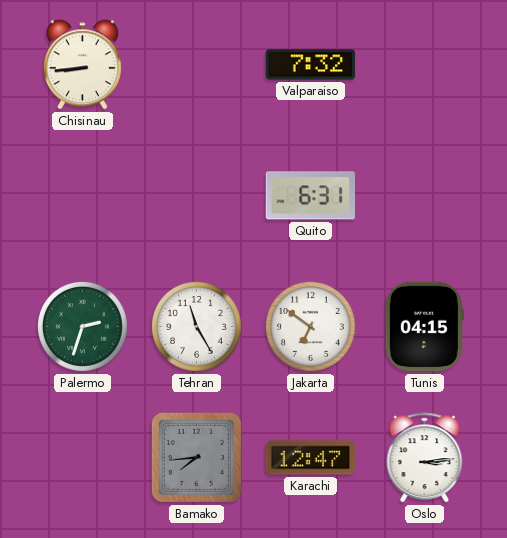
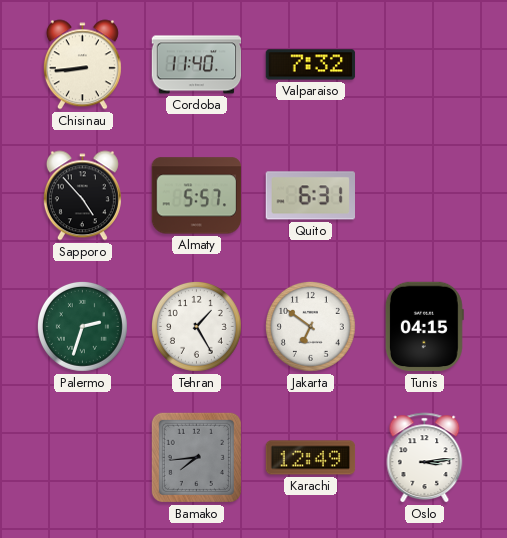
Cordoba: none -> 11:40
Sapporo: none -> 4:53
Almaty: none -> 5:57
Tehran: 11:25 -> 1:25
Karachi: 12:47 -> 12:49
